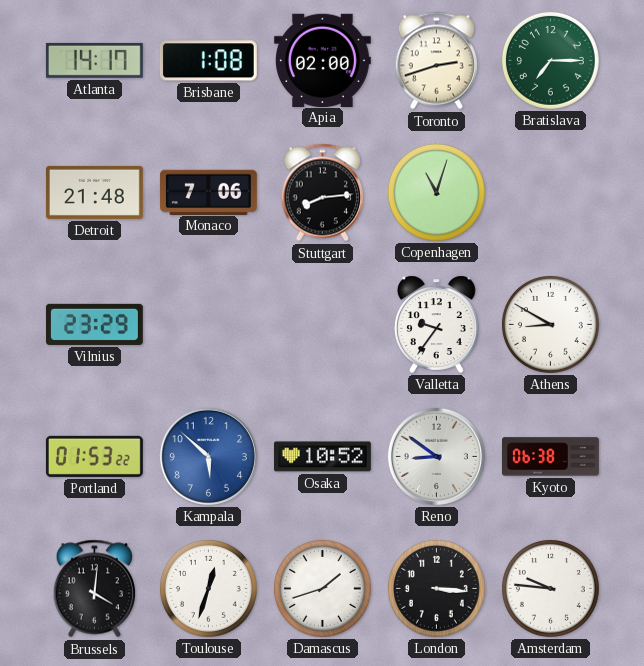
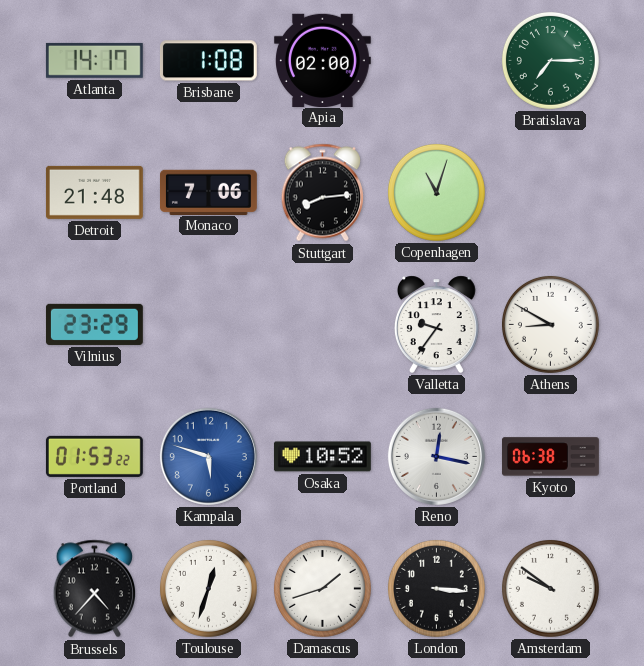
Toronto: 2:42 -> none
Kampala: 5:52 -> 5:48
Reno: 8:51 -> 12:17
Brussels: 4:01 -> 4:37
Amsterdam: 9:46 -> 9:51
